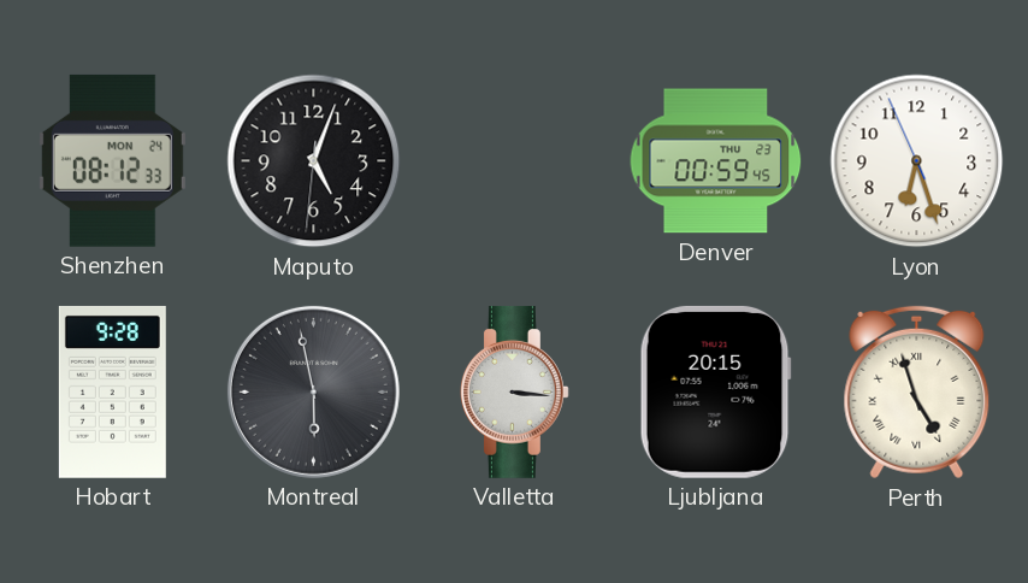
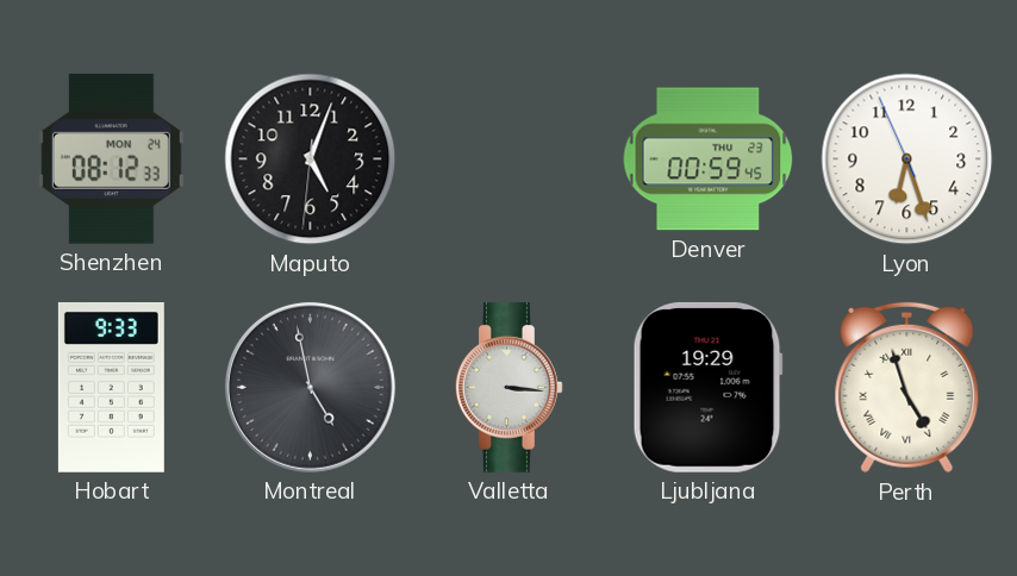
Hobart: 9:28 -> 9:33
Montreal: 5:58 -> 4:58
Ljubljana: 20:15 -> 19:29
